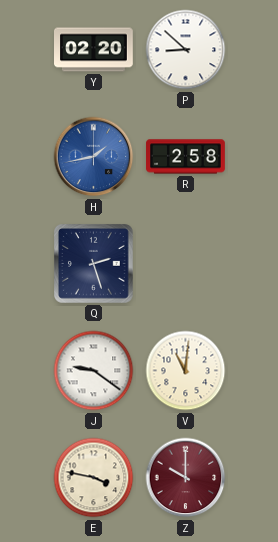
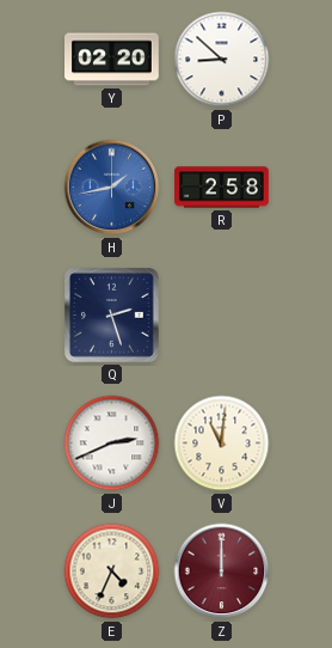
J: 9:21 -> 2:41
E: 3:47 -> 4:34
Z: 10:00 -> 12:00
